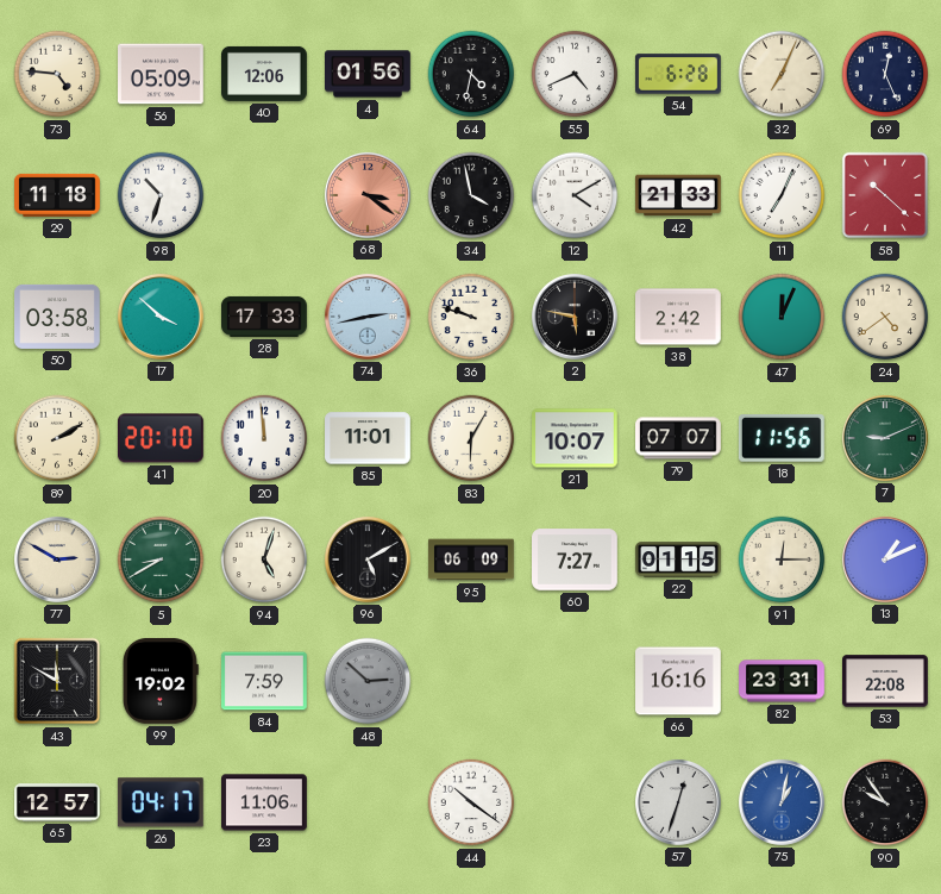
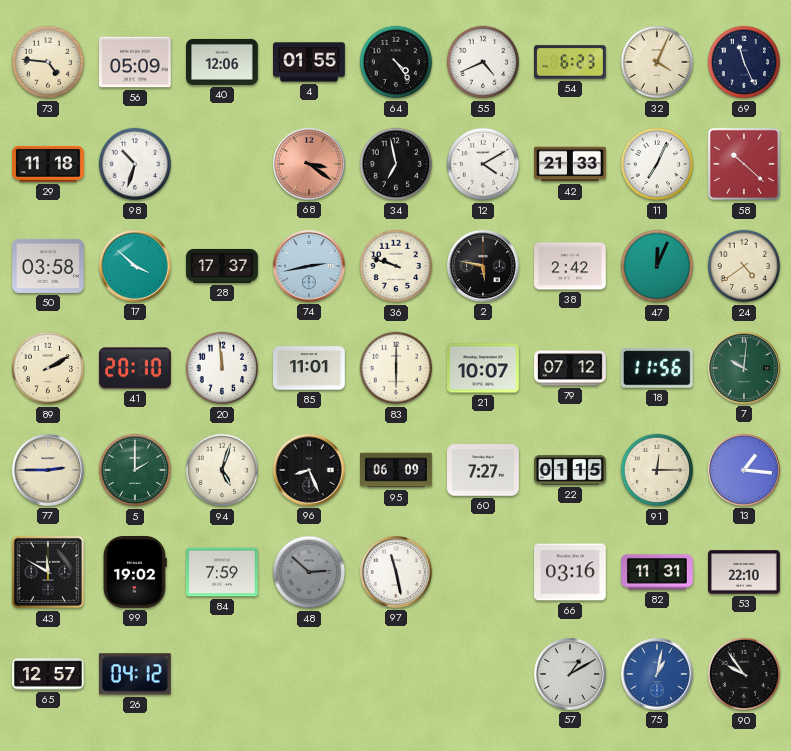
4: 01:56 -> 01:55
64: 4:32 -> 4:24
54: 6:28 -> 6:23
32: 7:04 -> 4:04
69: 12:26 -> 11:26
34: 3:58 -> 6:58
28: 17:33 -> 17:37
83: 6:05 -> 6:00
79: 07:07 -> 07:12
7: 9:11 -> 10:01
77: 2:50 -> 2:45
5: 8:40 -> 2:00
96: 5:10 -> 8:26
13: 1:11 -> 1:16
97: none -> 11:28
66: 16:16 -> 03:16
82: 23:31 -> 11:31
53: 22:08 -> 22:10
26: 04:17 -> 04:12
23: 11:06 -> none
44: 10:21 -> none
57: 12:33 -> 1:10
